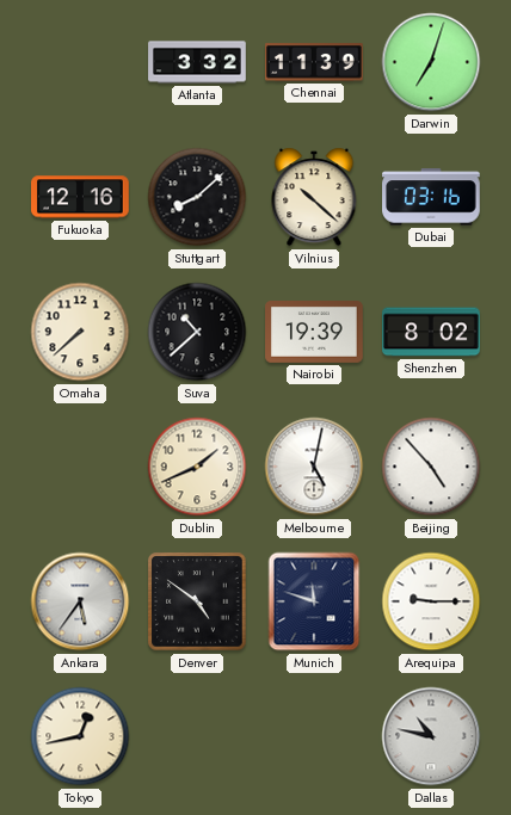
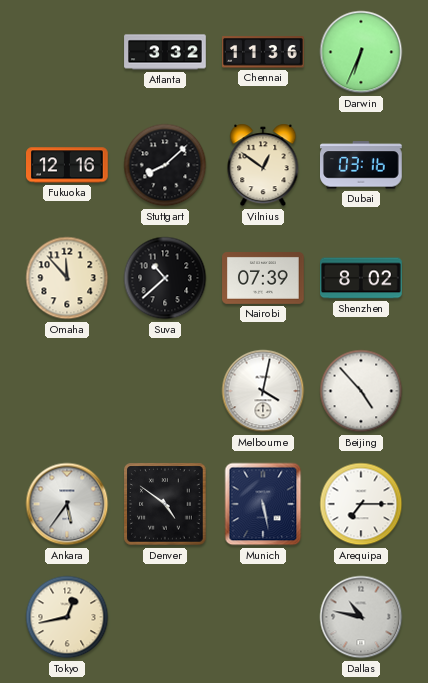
Chennai: 11:39 -> 11:36
Darwin: 7:03 -> 6:34
Vilnius: 10:22 -> 12:51
Omaha: 7:38 -> 11:53
Nairobi: 19:39 -> 07:39
Dublin: 1:41 -> none
Melbourne: 5:02 -> 4:02
Munich: 11:48 -> 5:28
Arequipa: 9:15 -> 7:15
